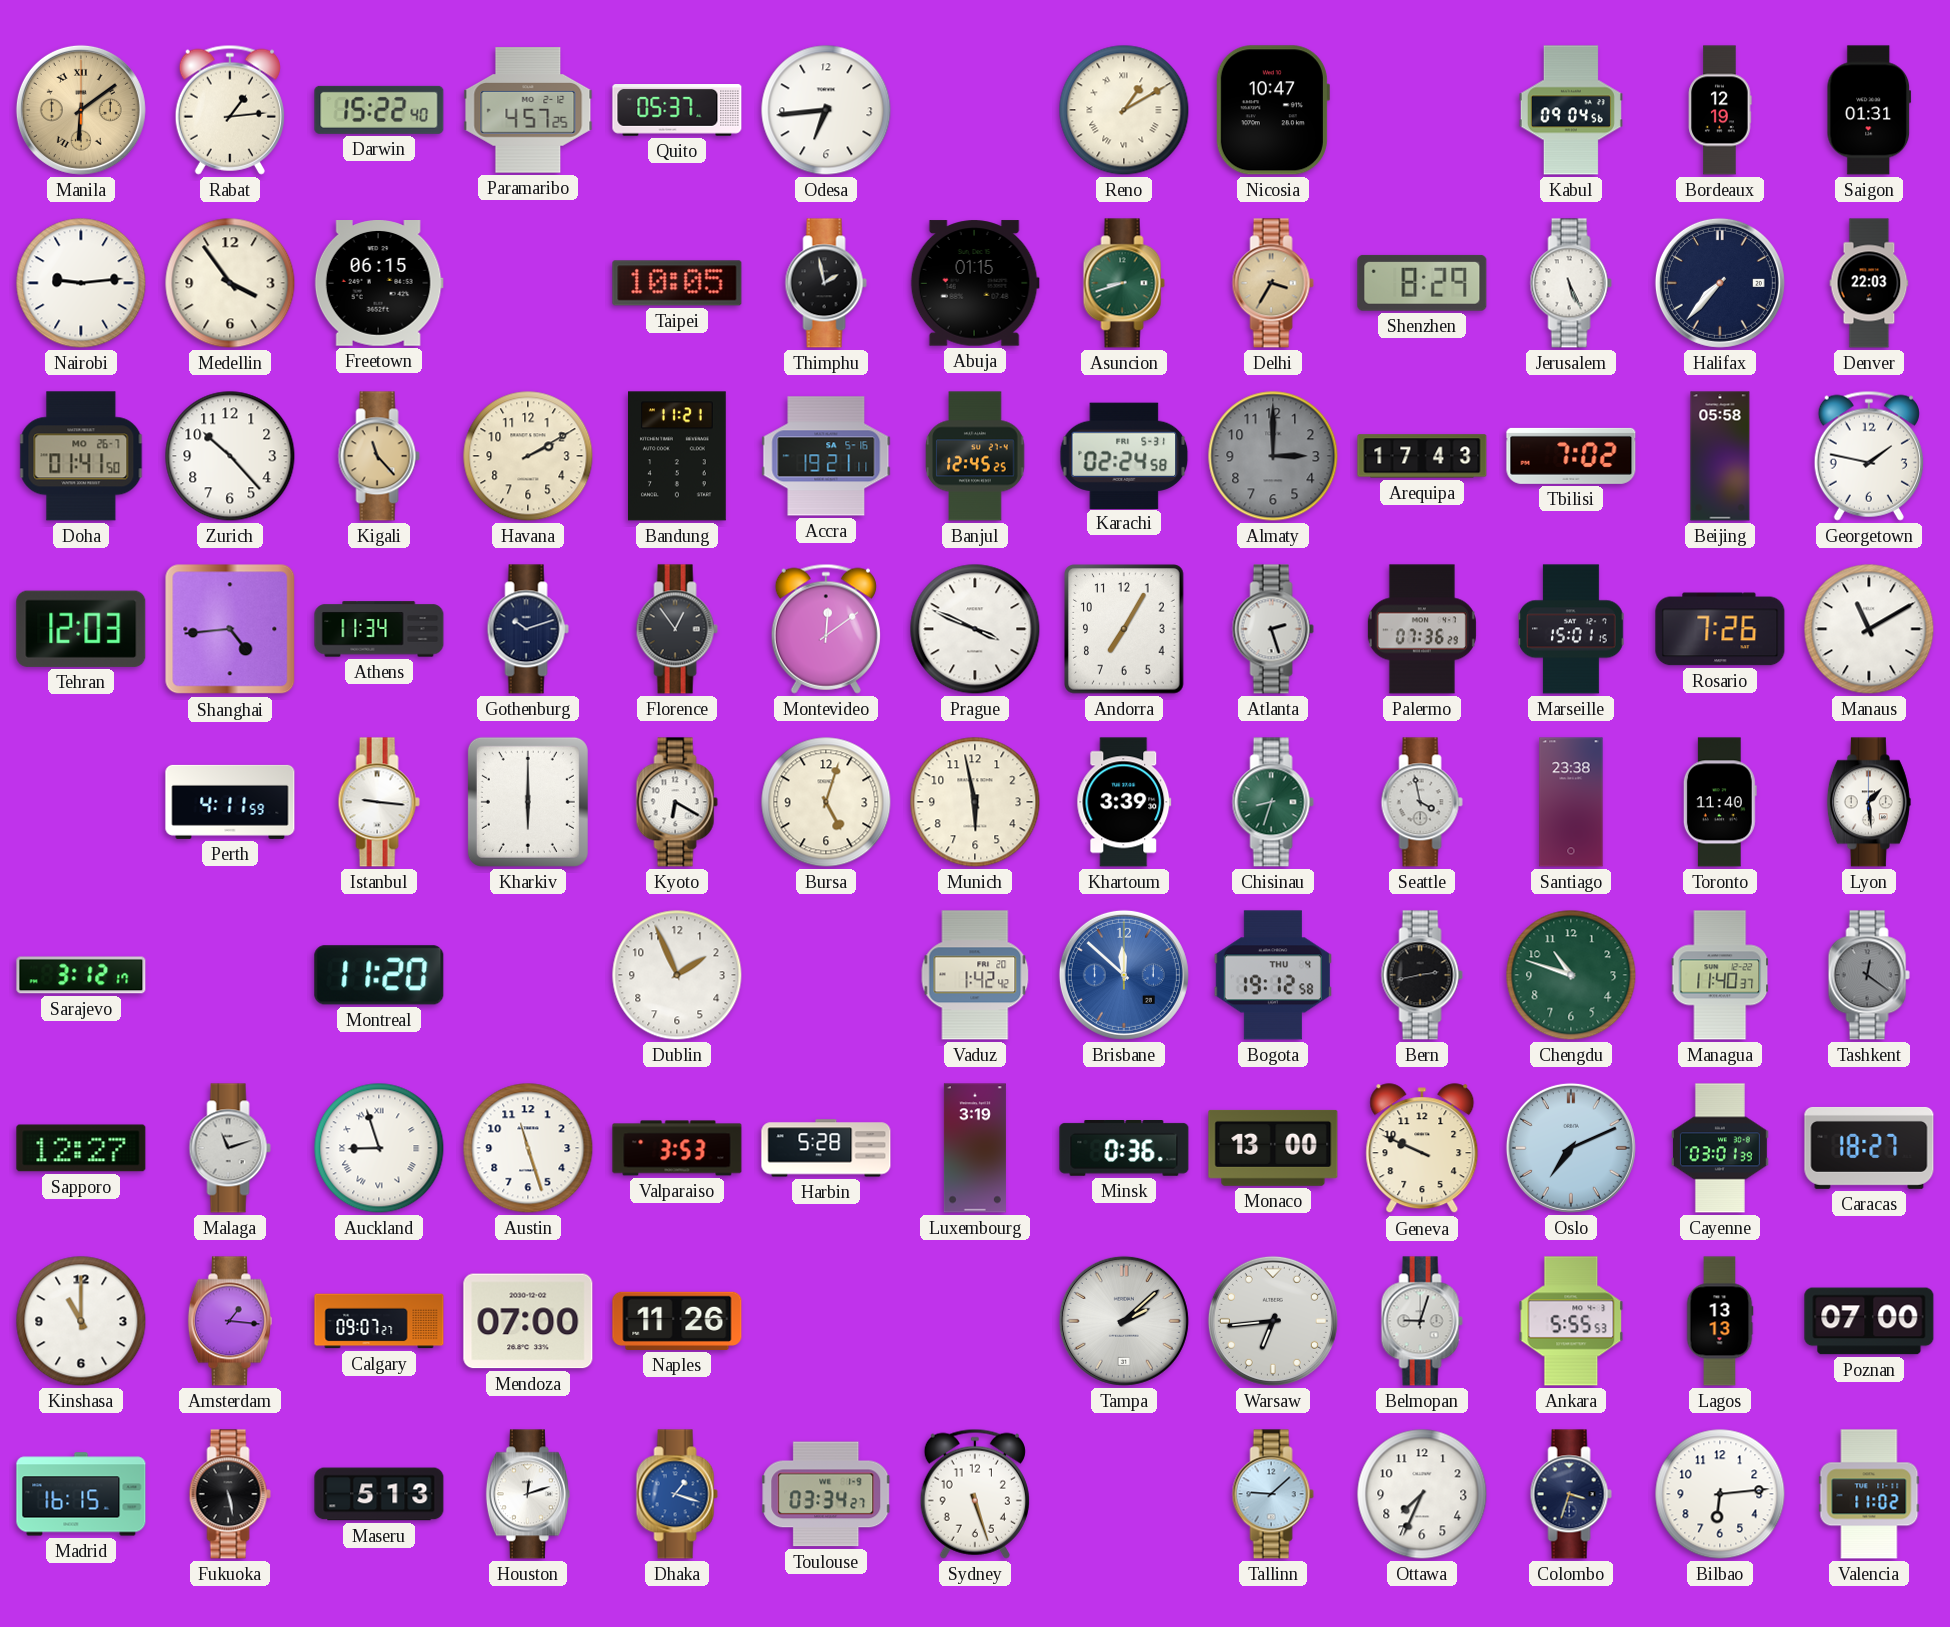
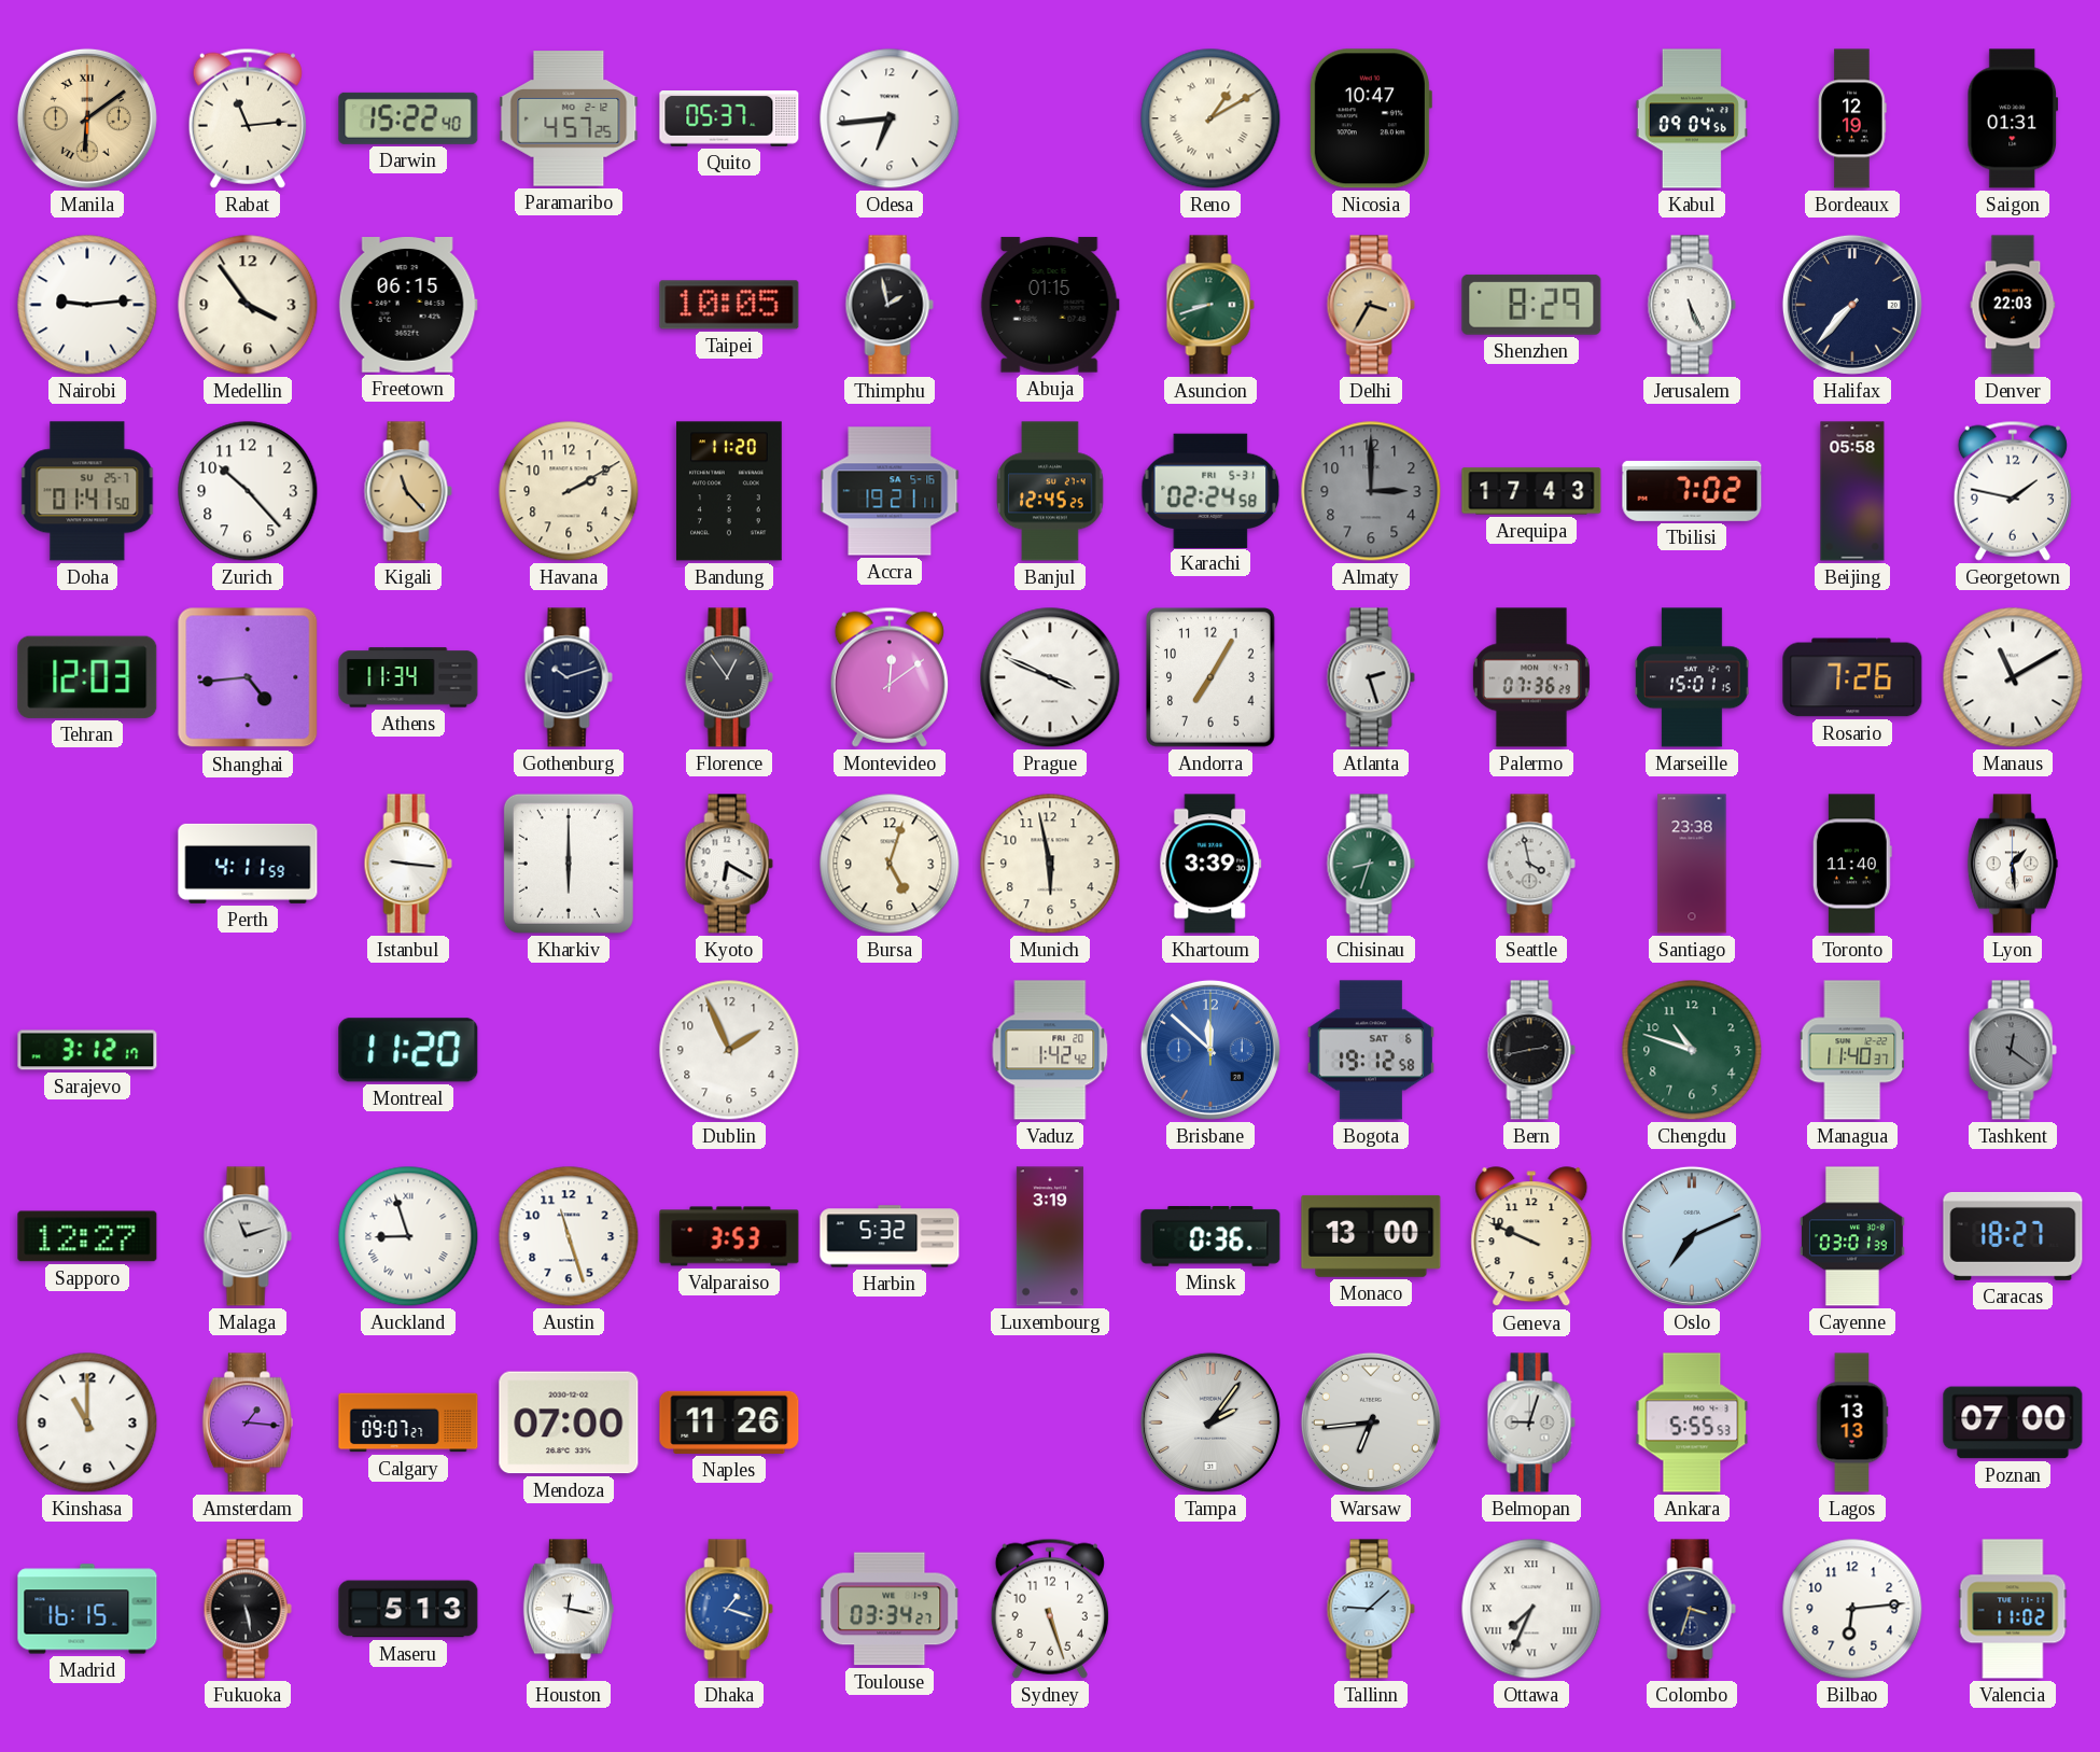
Rabat: 1:14 -> 11:14
Doha date: MO 26-7 -> SU 25-7
Bandung: 11:21 -> 11:20
Bogota date: THU 4 -> SAT 6
Harbin: 5:28 -> 5:32
Tampa: 2:08 -> 2:06
Houston: 12:12 -> 12:17
Ottawa numerals: Arabic -> Roman
